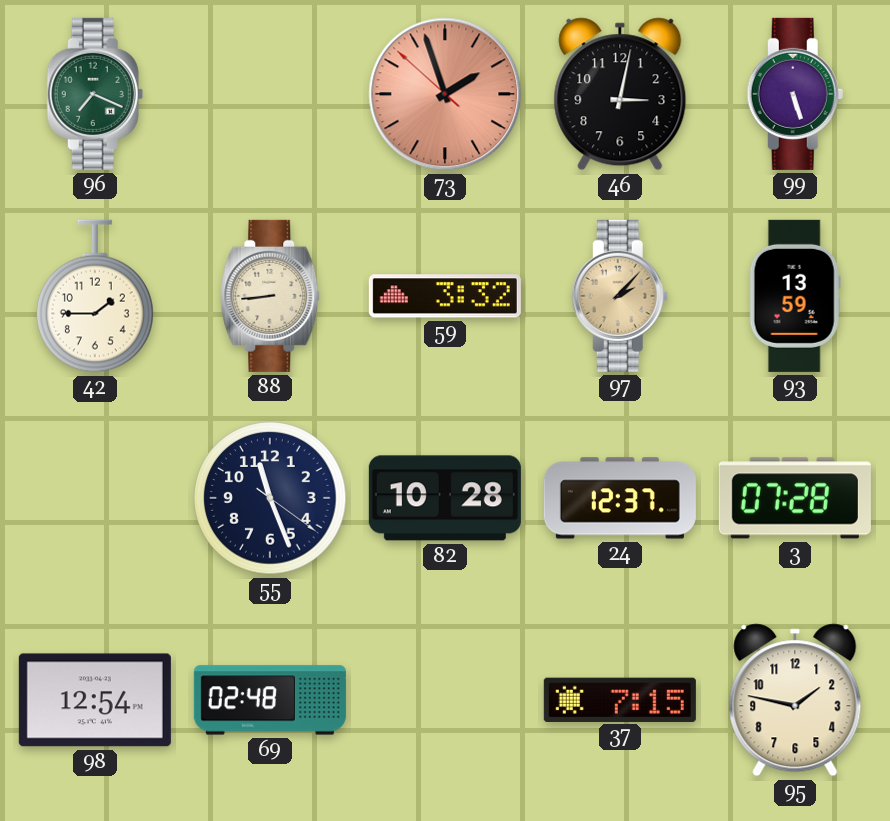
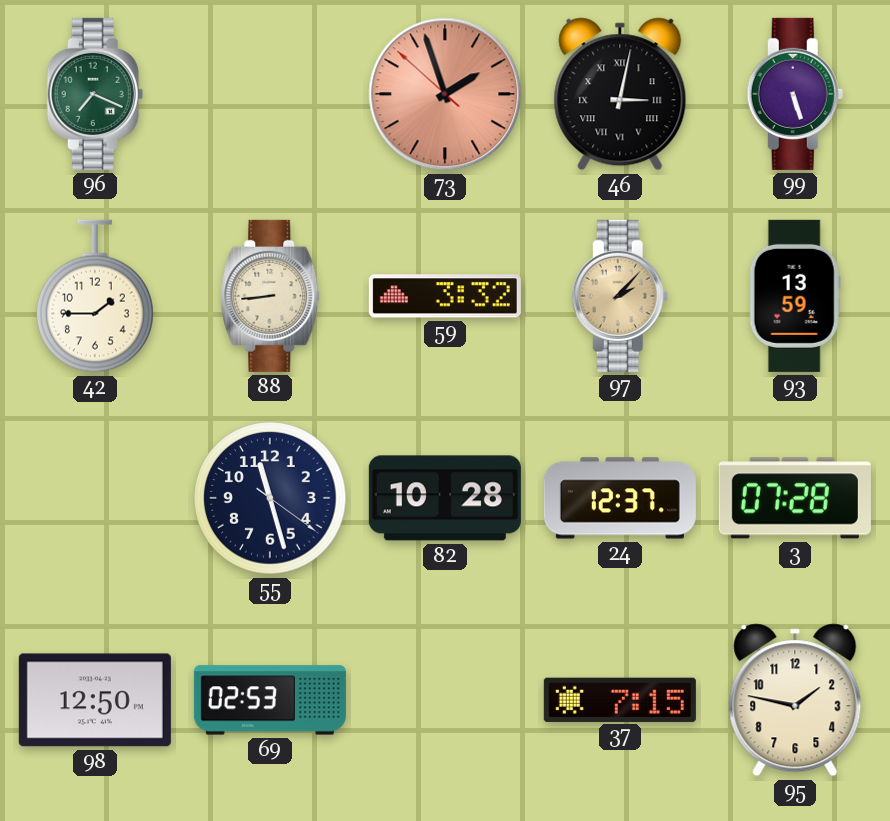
46 numerals: Arabic -> Roman
55: 11:26 -> 11:27
98: 12:54 -> 12:50
69: 02:48 -> 02:53
